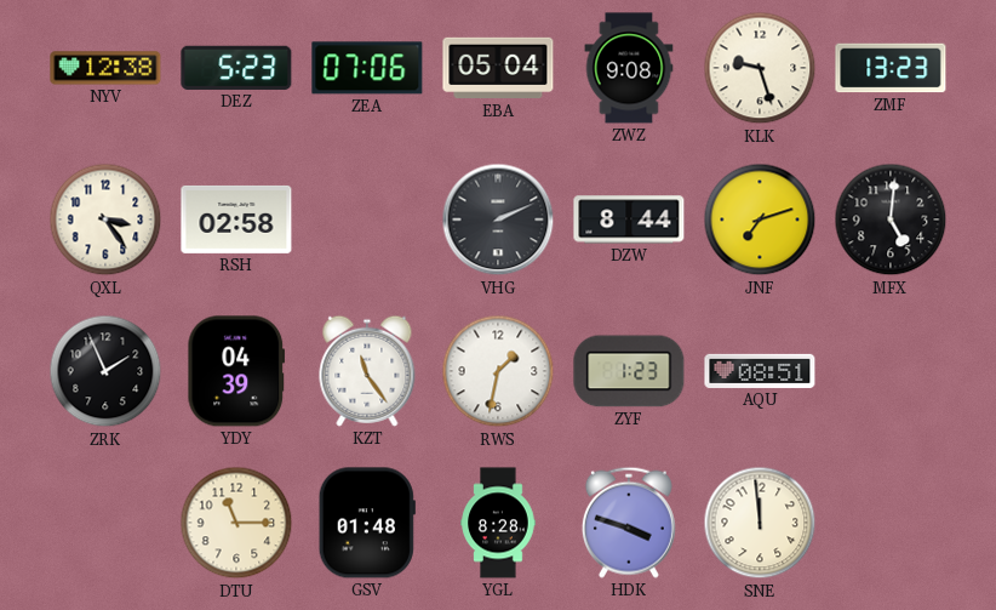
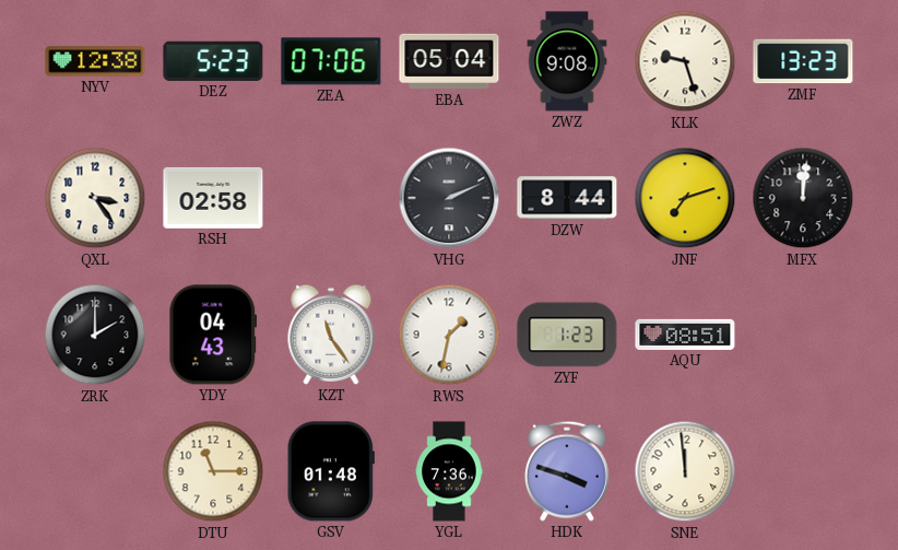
MFX: 5:01 -> 12:01
ZRK: 1:56 -> 2:00
YDY: 04:39 -> 04:43
YGL: 8:28 -> 7:36
